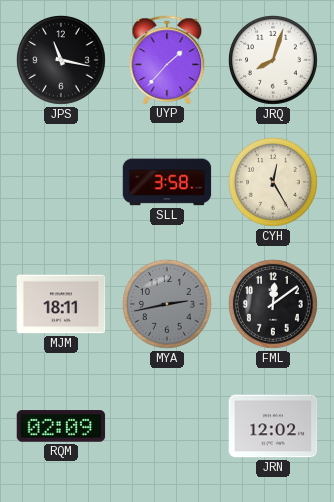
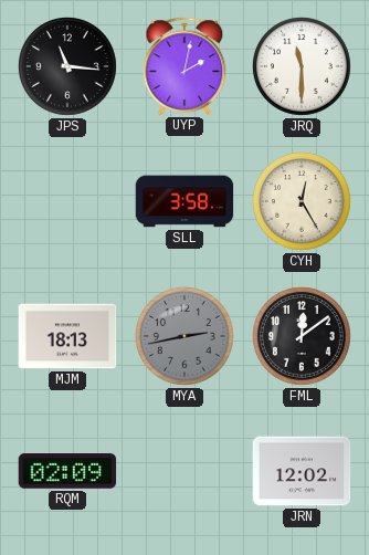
JPS: 11:17 -> 11:16
UYP: 1:37 -> 2:02
JRQ: 8:03 -> 11:30
MJM: 18:11 -> 18:13
